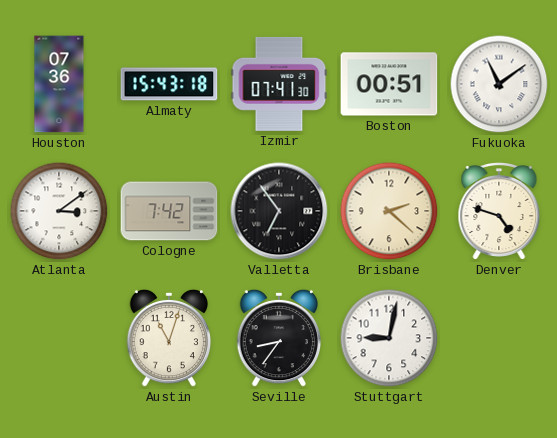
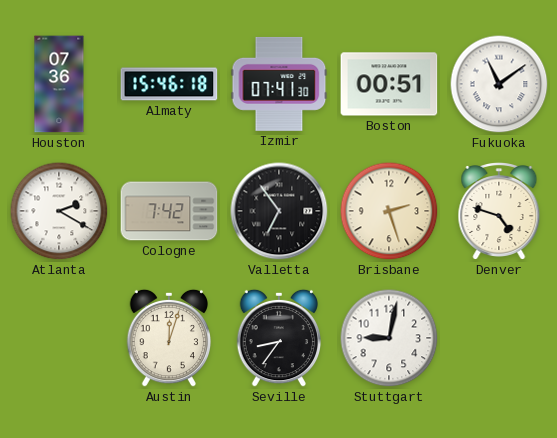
Almaty: 15:43 -> 15:46
Atlanta: 3:09 -> 2:20
Brisbane: 2:22 -> 2:27
Austin: 11:03 -> 12:03
